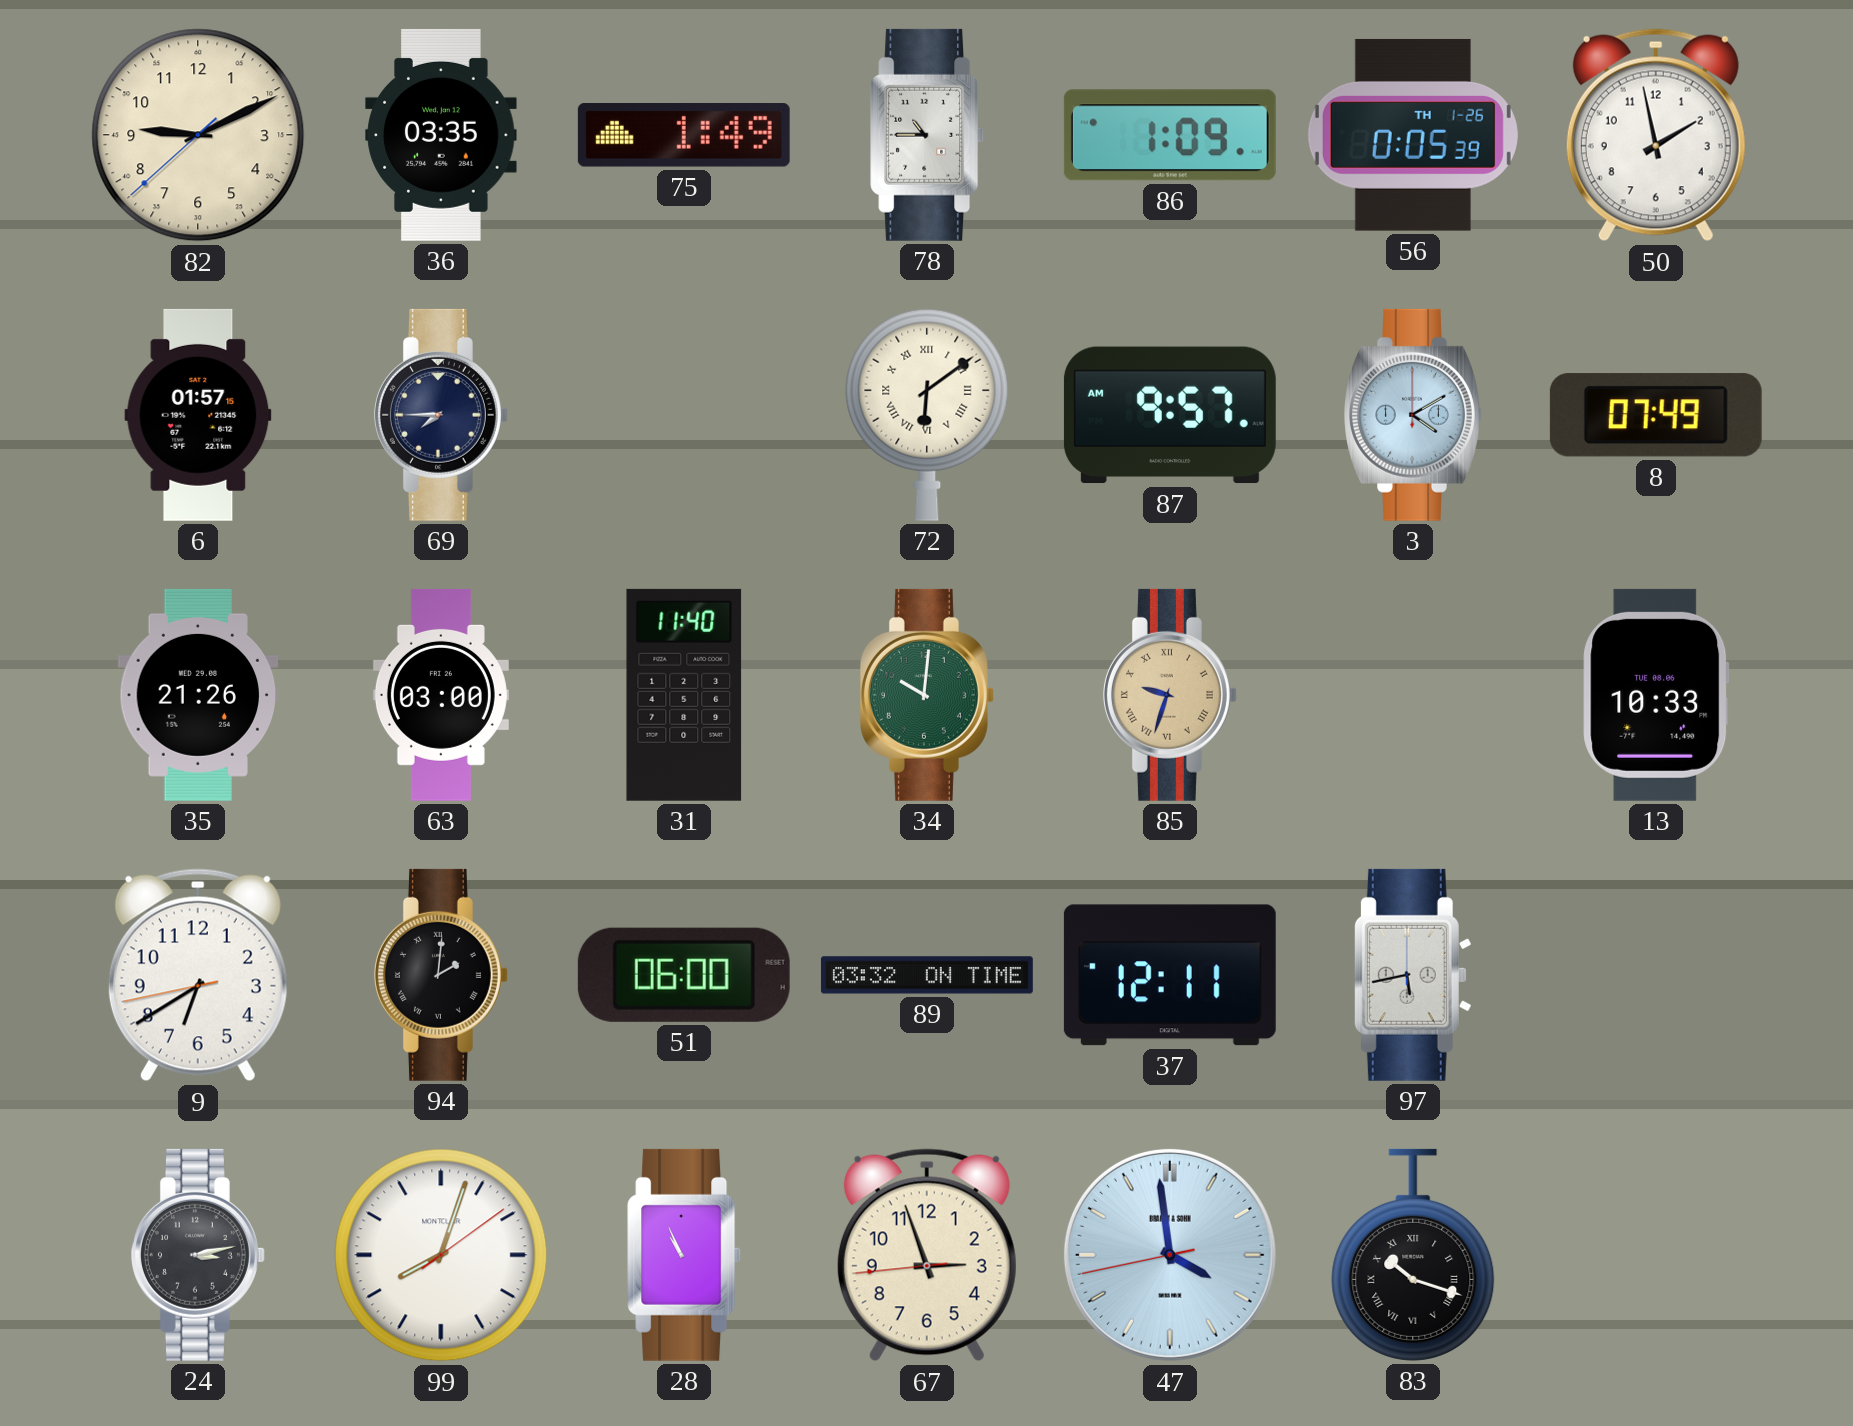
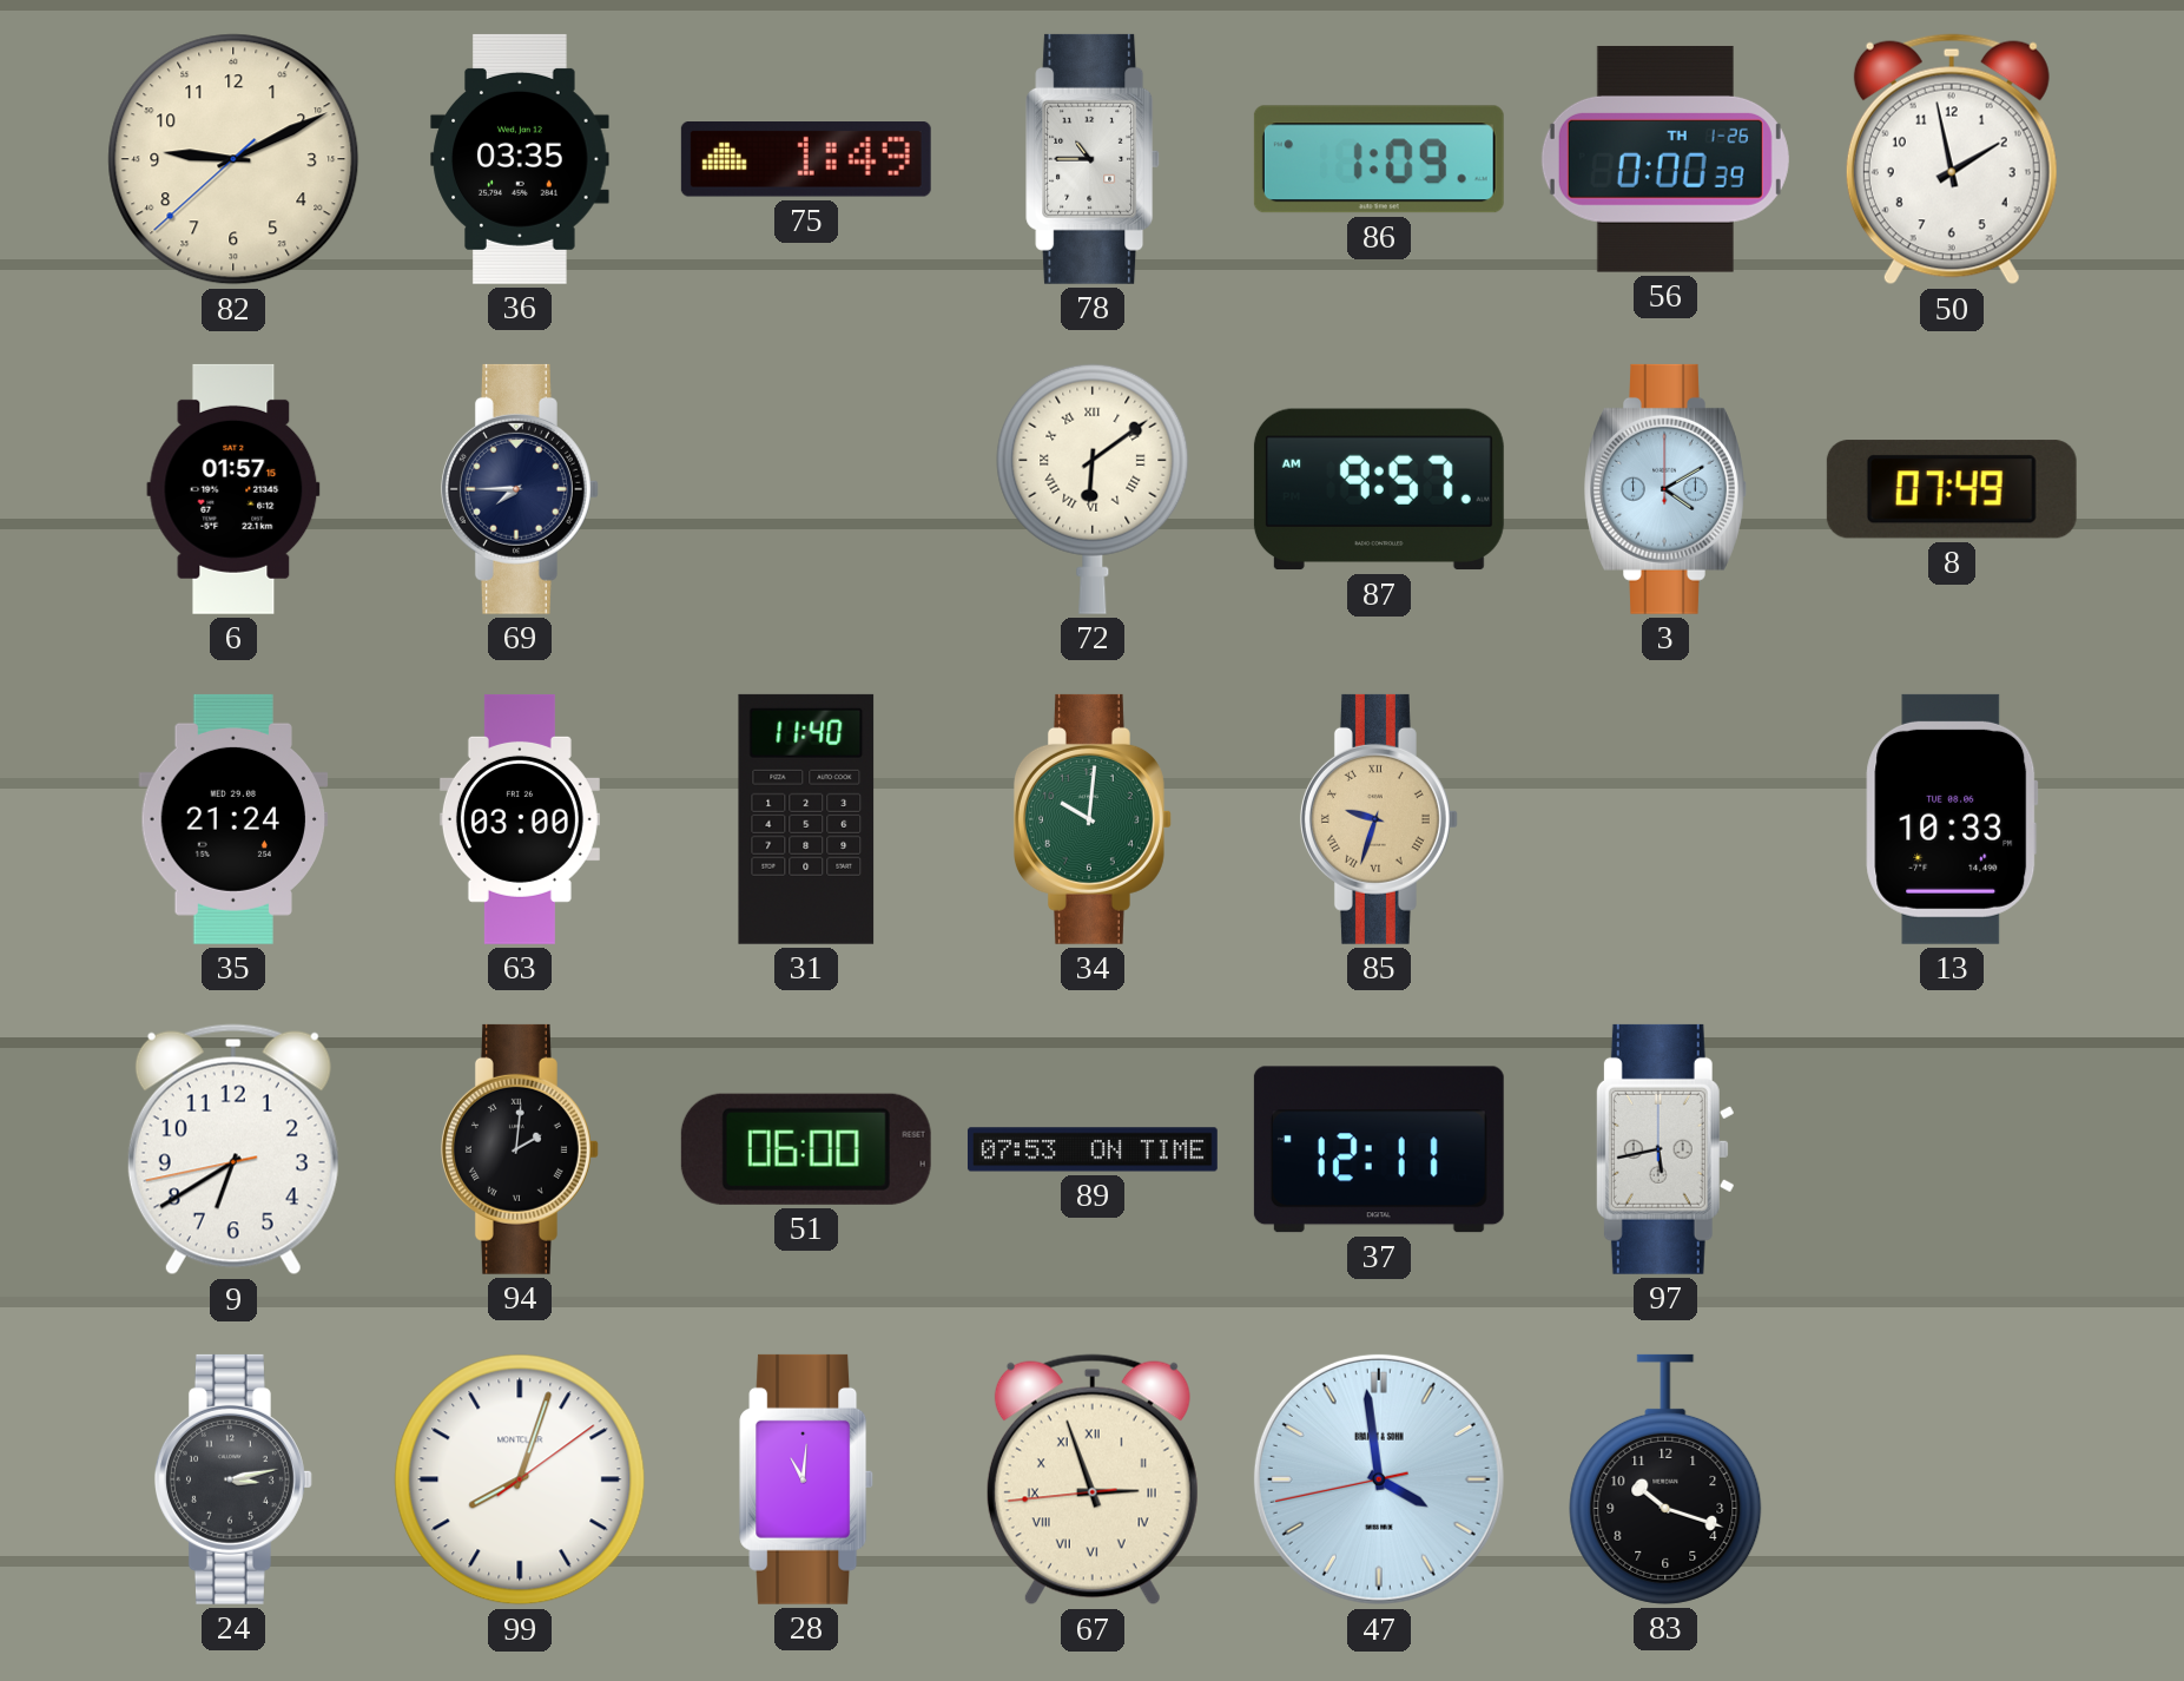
56: 0:05 -> 0:00
35: 21:26 -> 21:24
89: 03:32 -> 07:53
28: 10:56 -> 11:01
67 numerals: Arabic -> Roman
83 numerals: Roman -> Arabic
